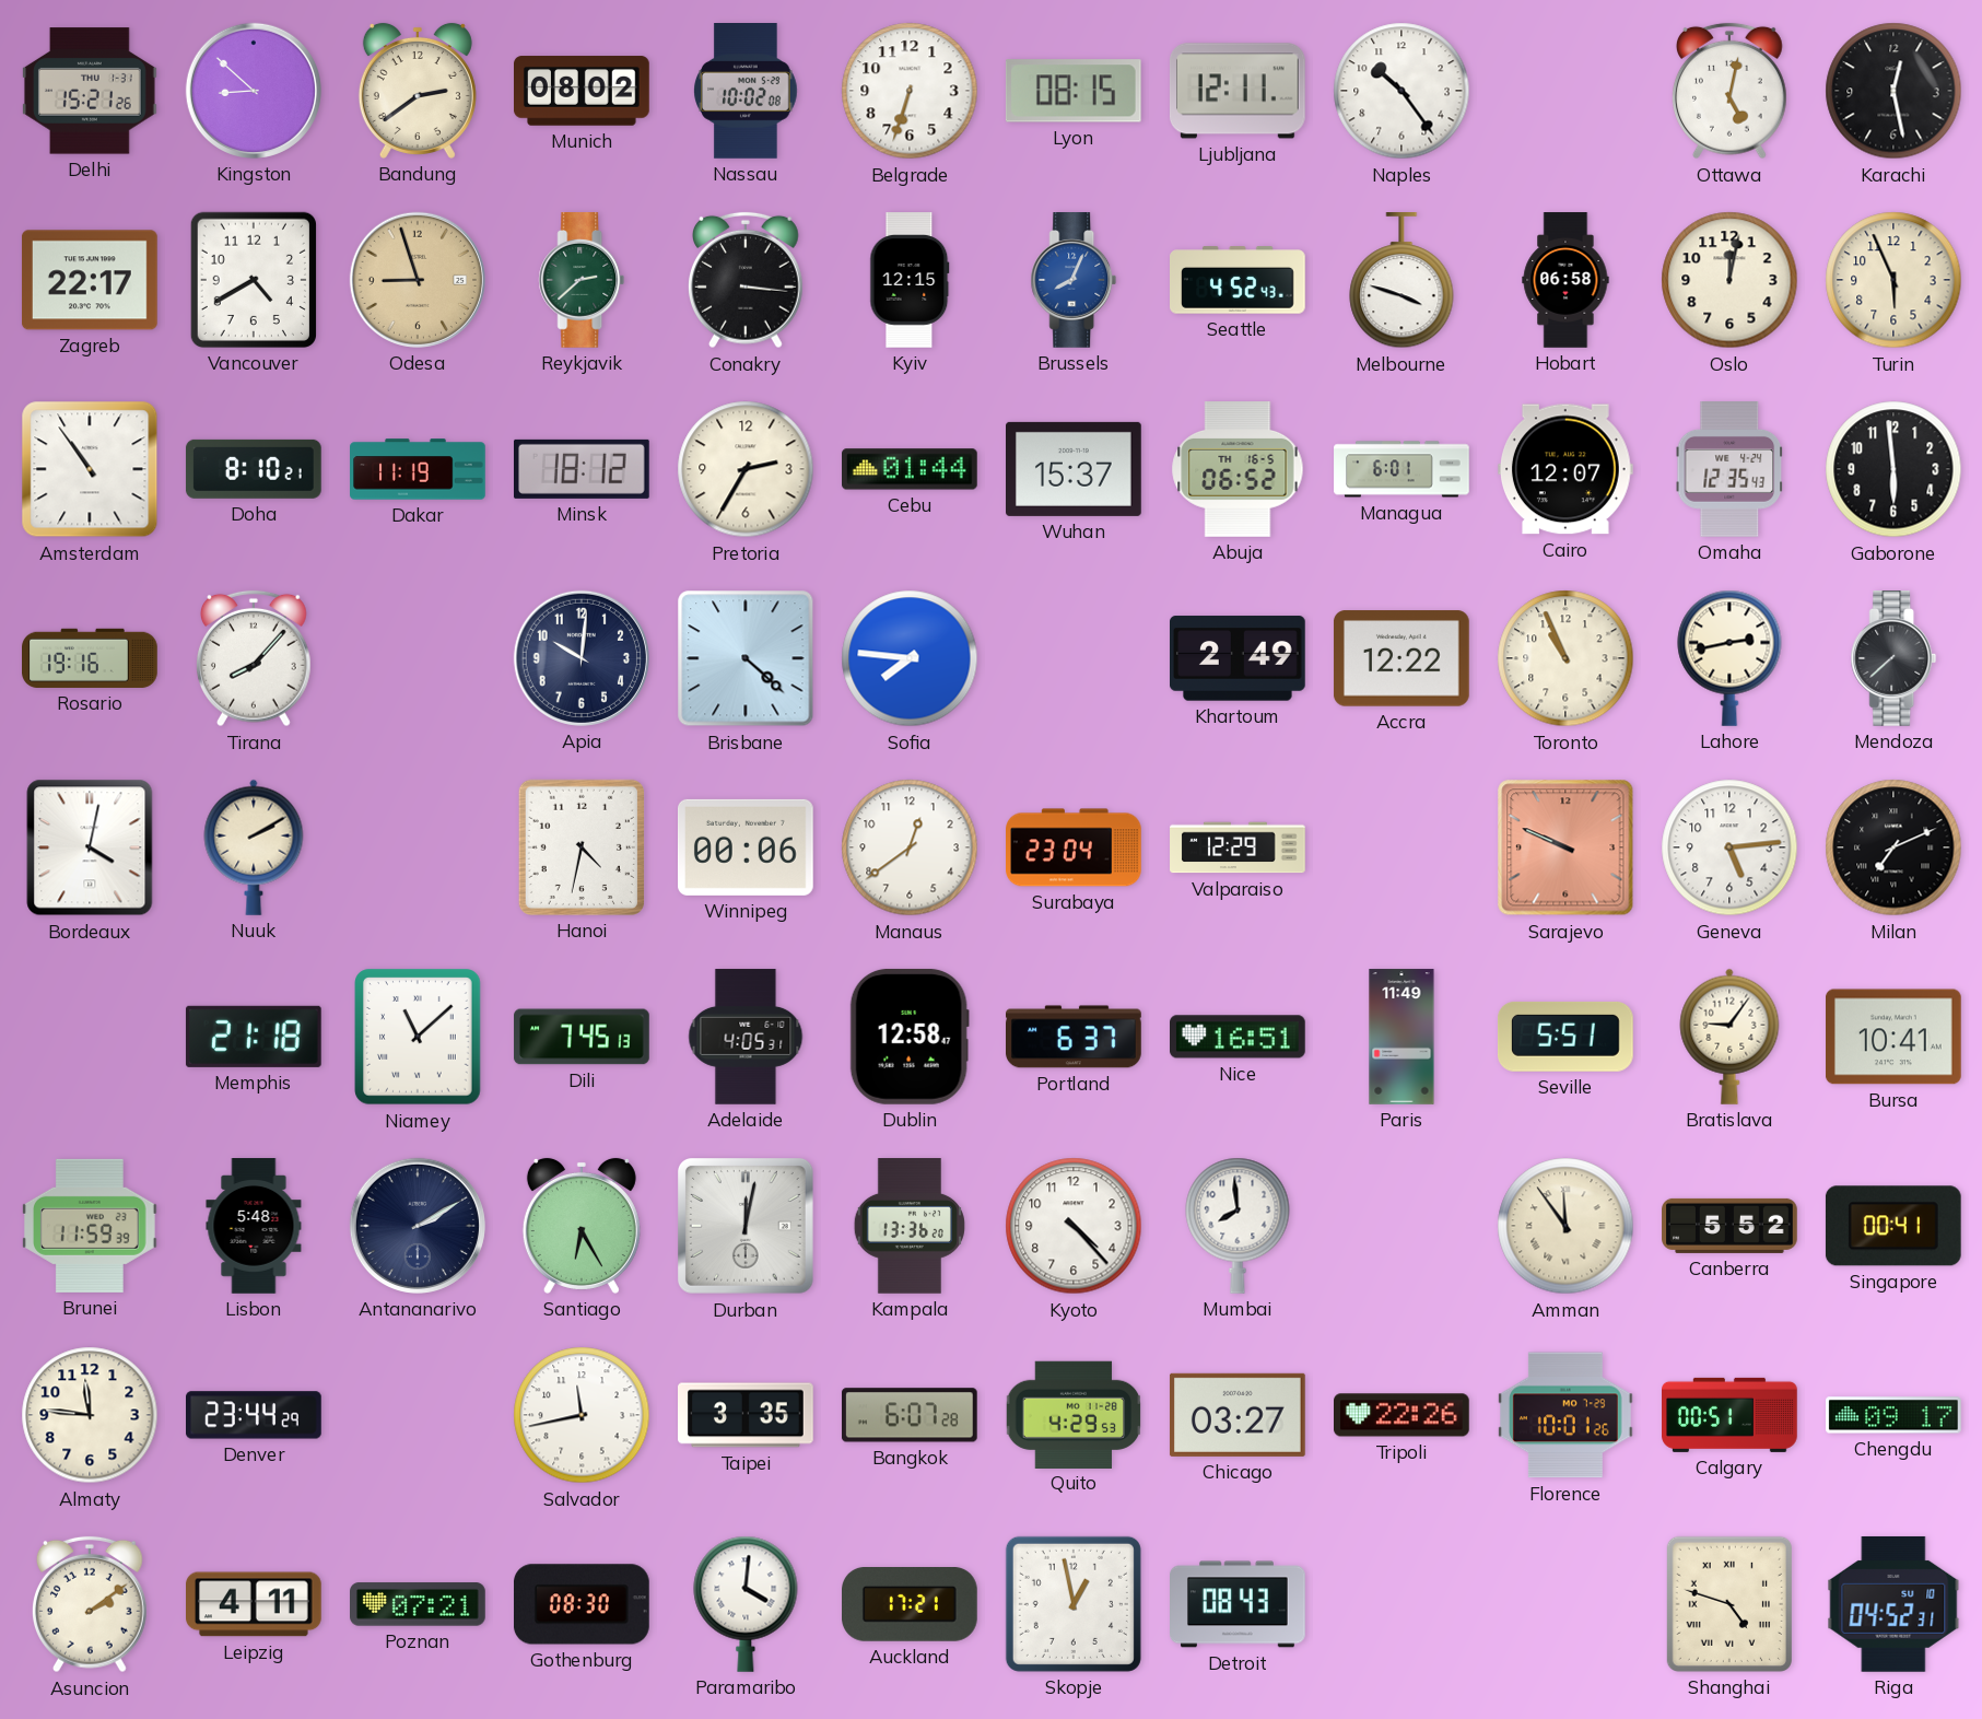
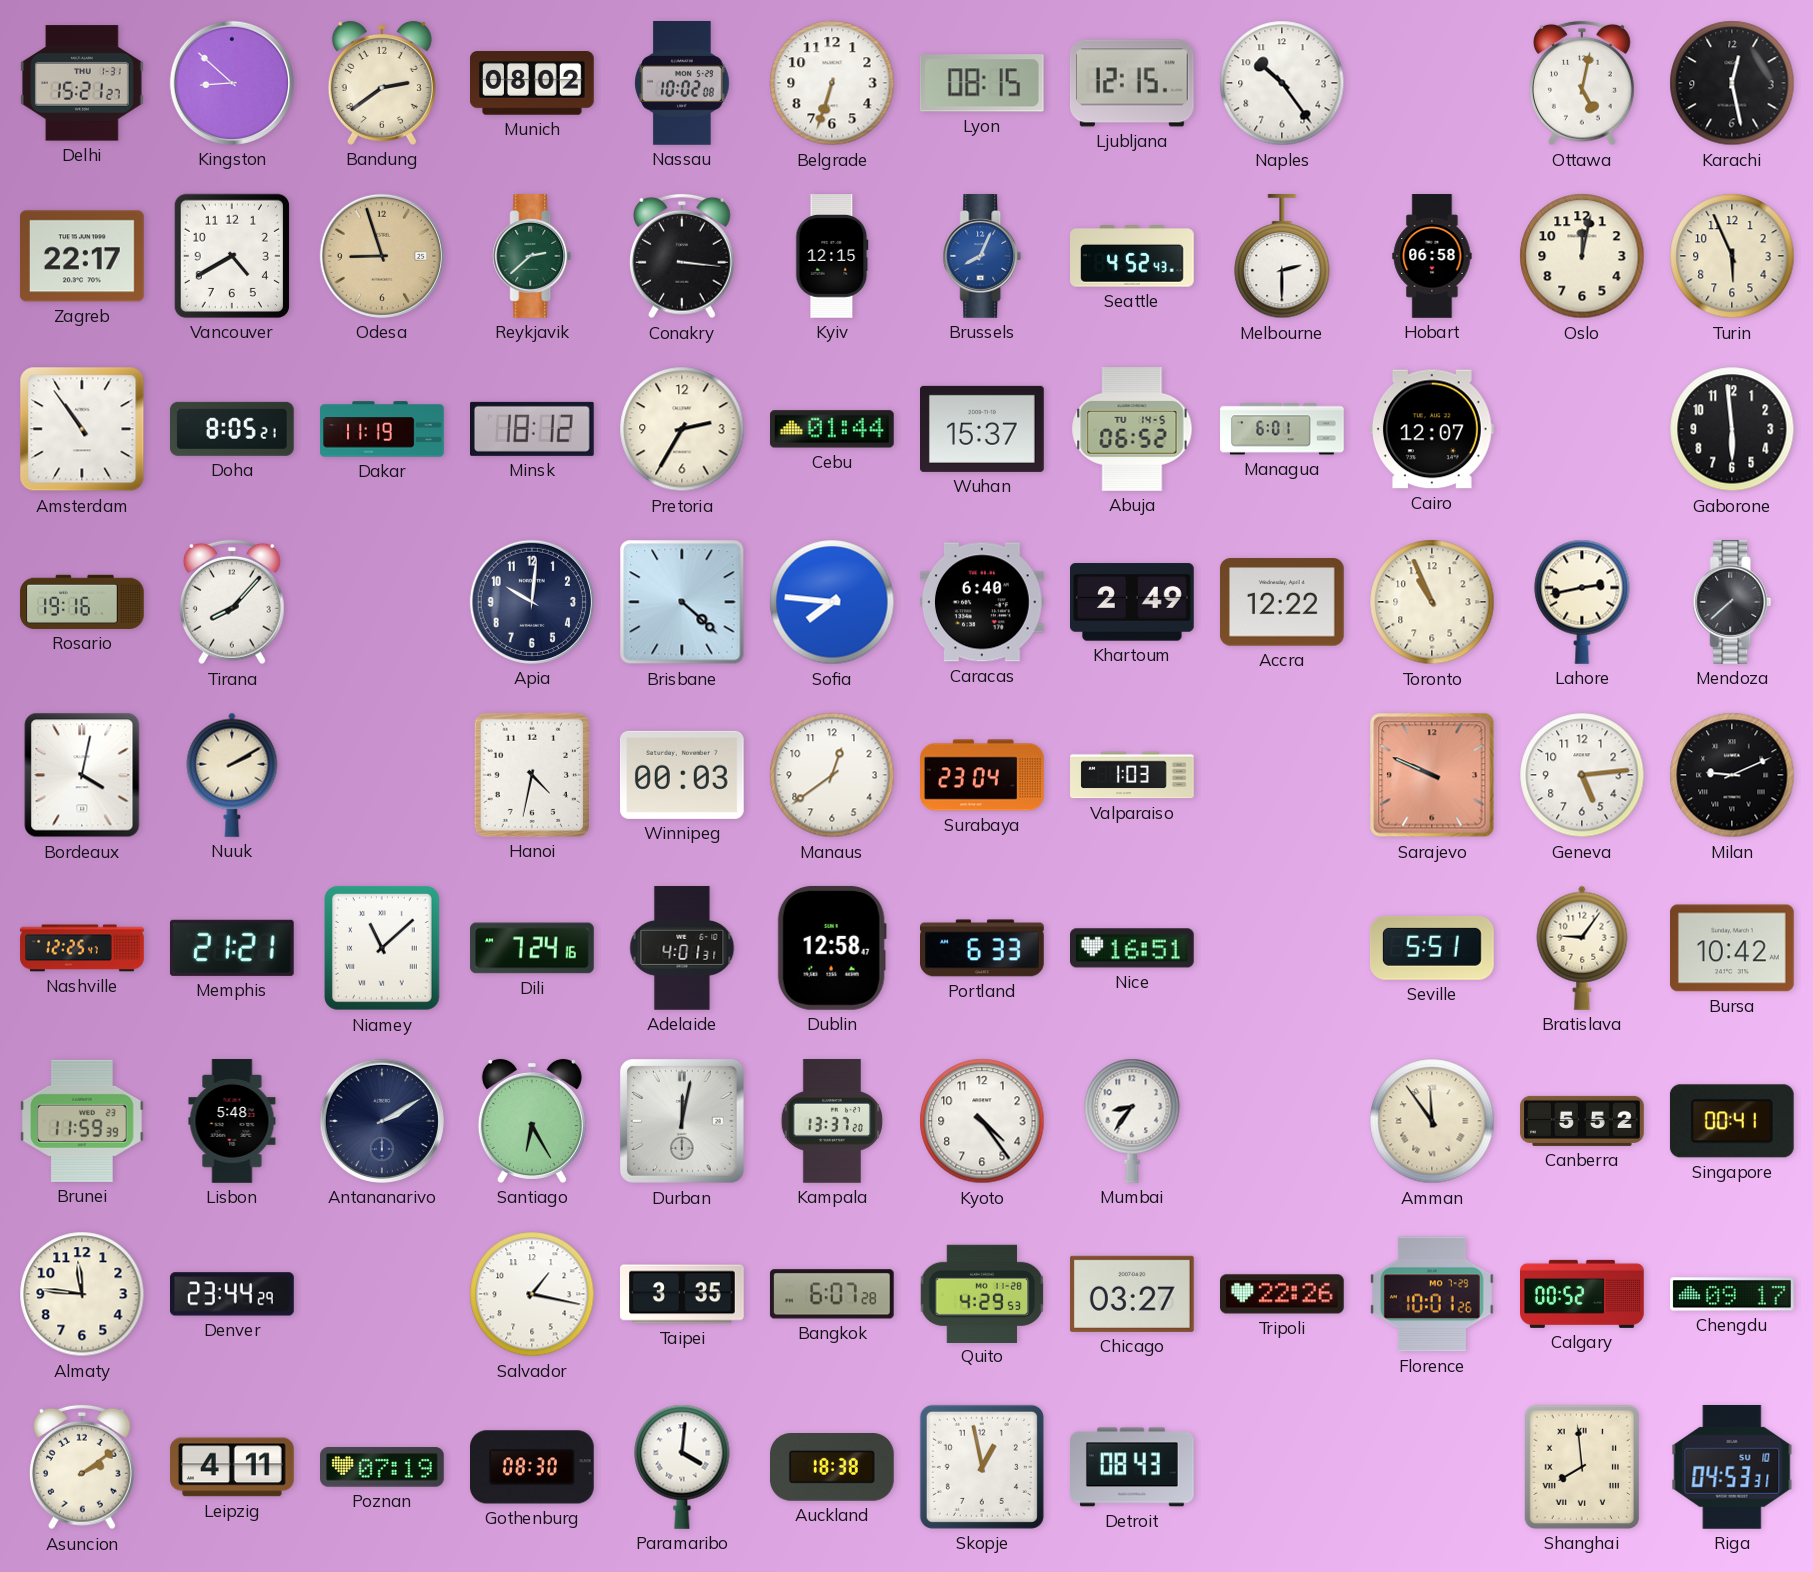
Delhi: 15:21:26 -> 15:21:27
Ljubljana: 12:11 -> 12:15
Melbourne: 3:48 -> 2:30
Doha: 8:10 -> 8:05
Abuja date: TH 16-5 -> TU 14-5
Omaha: 12:35 -> none
Caracas: none -> 6:40
Winnipeg: 00:06 -> 00:03
Valparaiso: 12:29 -> 1:03
Milan: 7:11 -> 9:11
Nashville: none -> 12:25
Memphis: 21:18 -> 21:21
Dili: 7:45 -> 7:24
Adelaide: 4:05 -> 4:01
Portland: 6:37 -> 6:33
Paris: 11:49 -> none
Bursa: 10:41 -> 10:42
Kampala: 13:36 -> 13:37
Kyoto: 4:23 -> 4:24
Mumbai: 7:59 -> 8:36
Salvador: 11:43 -> 1:17
Calgary: 00:51 -> 00:52
Poznan: 07:21 -> 07:19
Auckland: 17:21 -> 18:38
Shanghai: 4:48 -> 7:59
Riga: 04:52 -> 04:53
